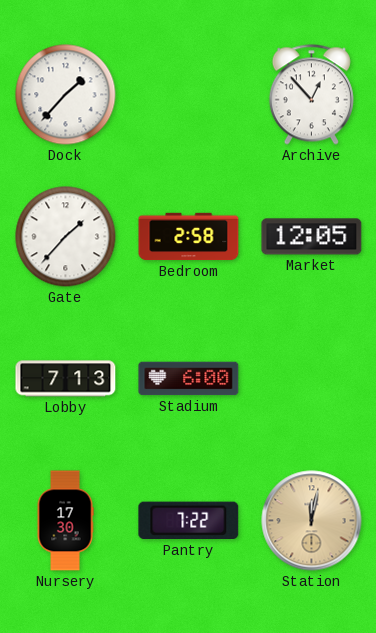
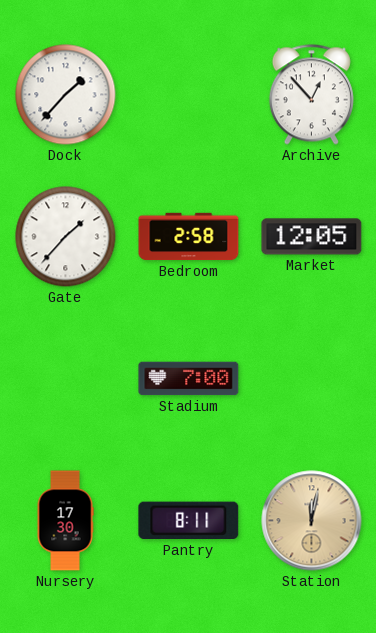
Lobby: 7:13 -> none
Stadium: 6:00 -> 7:00
Pantry: 7:22 -> 8:11
